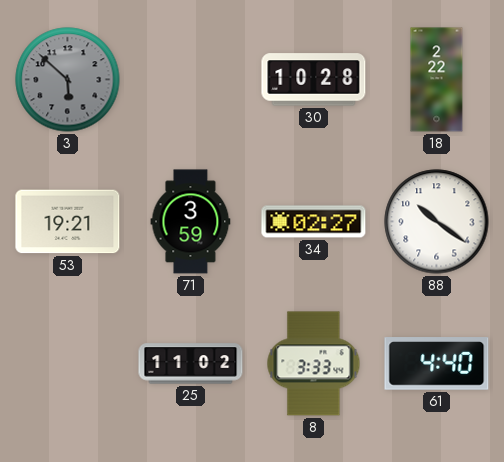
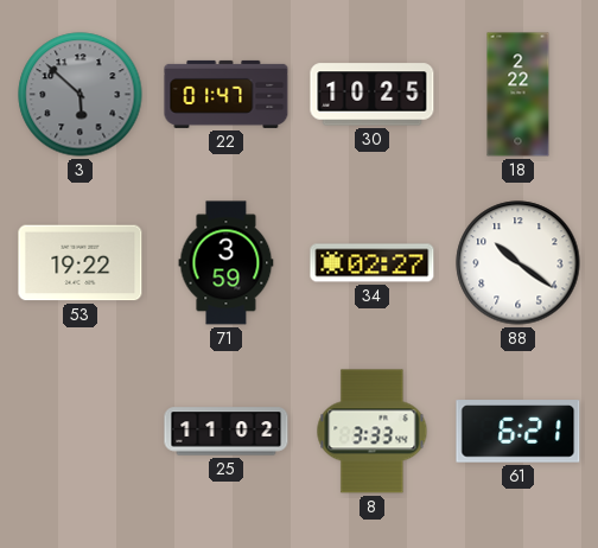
22: none -> 01:47
30: 10:28 -> 10:25
53: 19:21 -> 19:22
61: 4:40 -> 6:21
